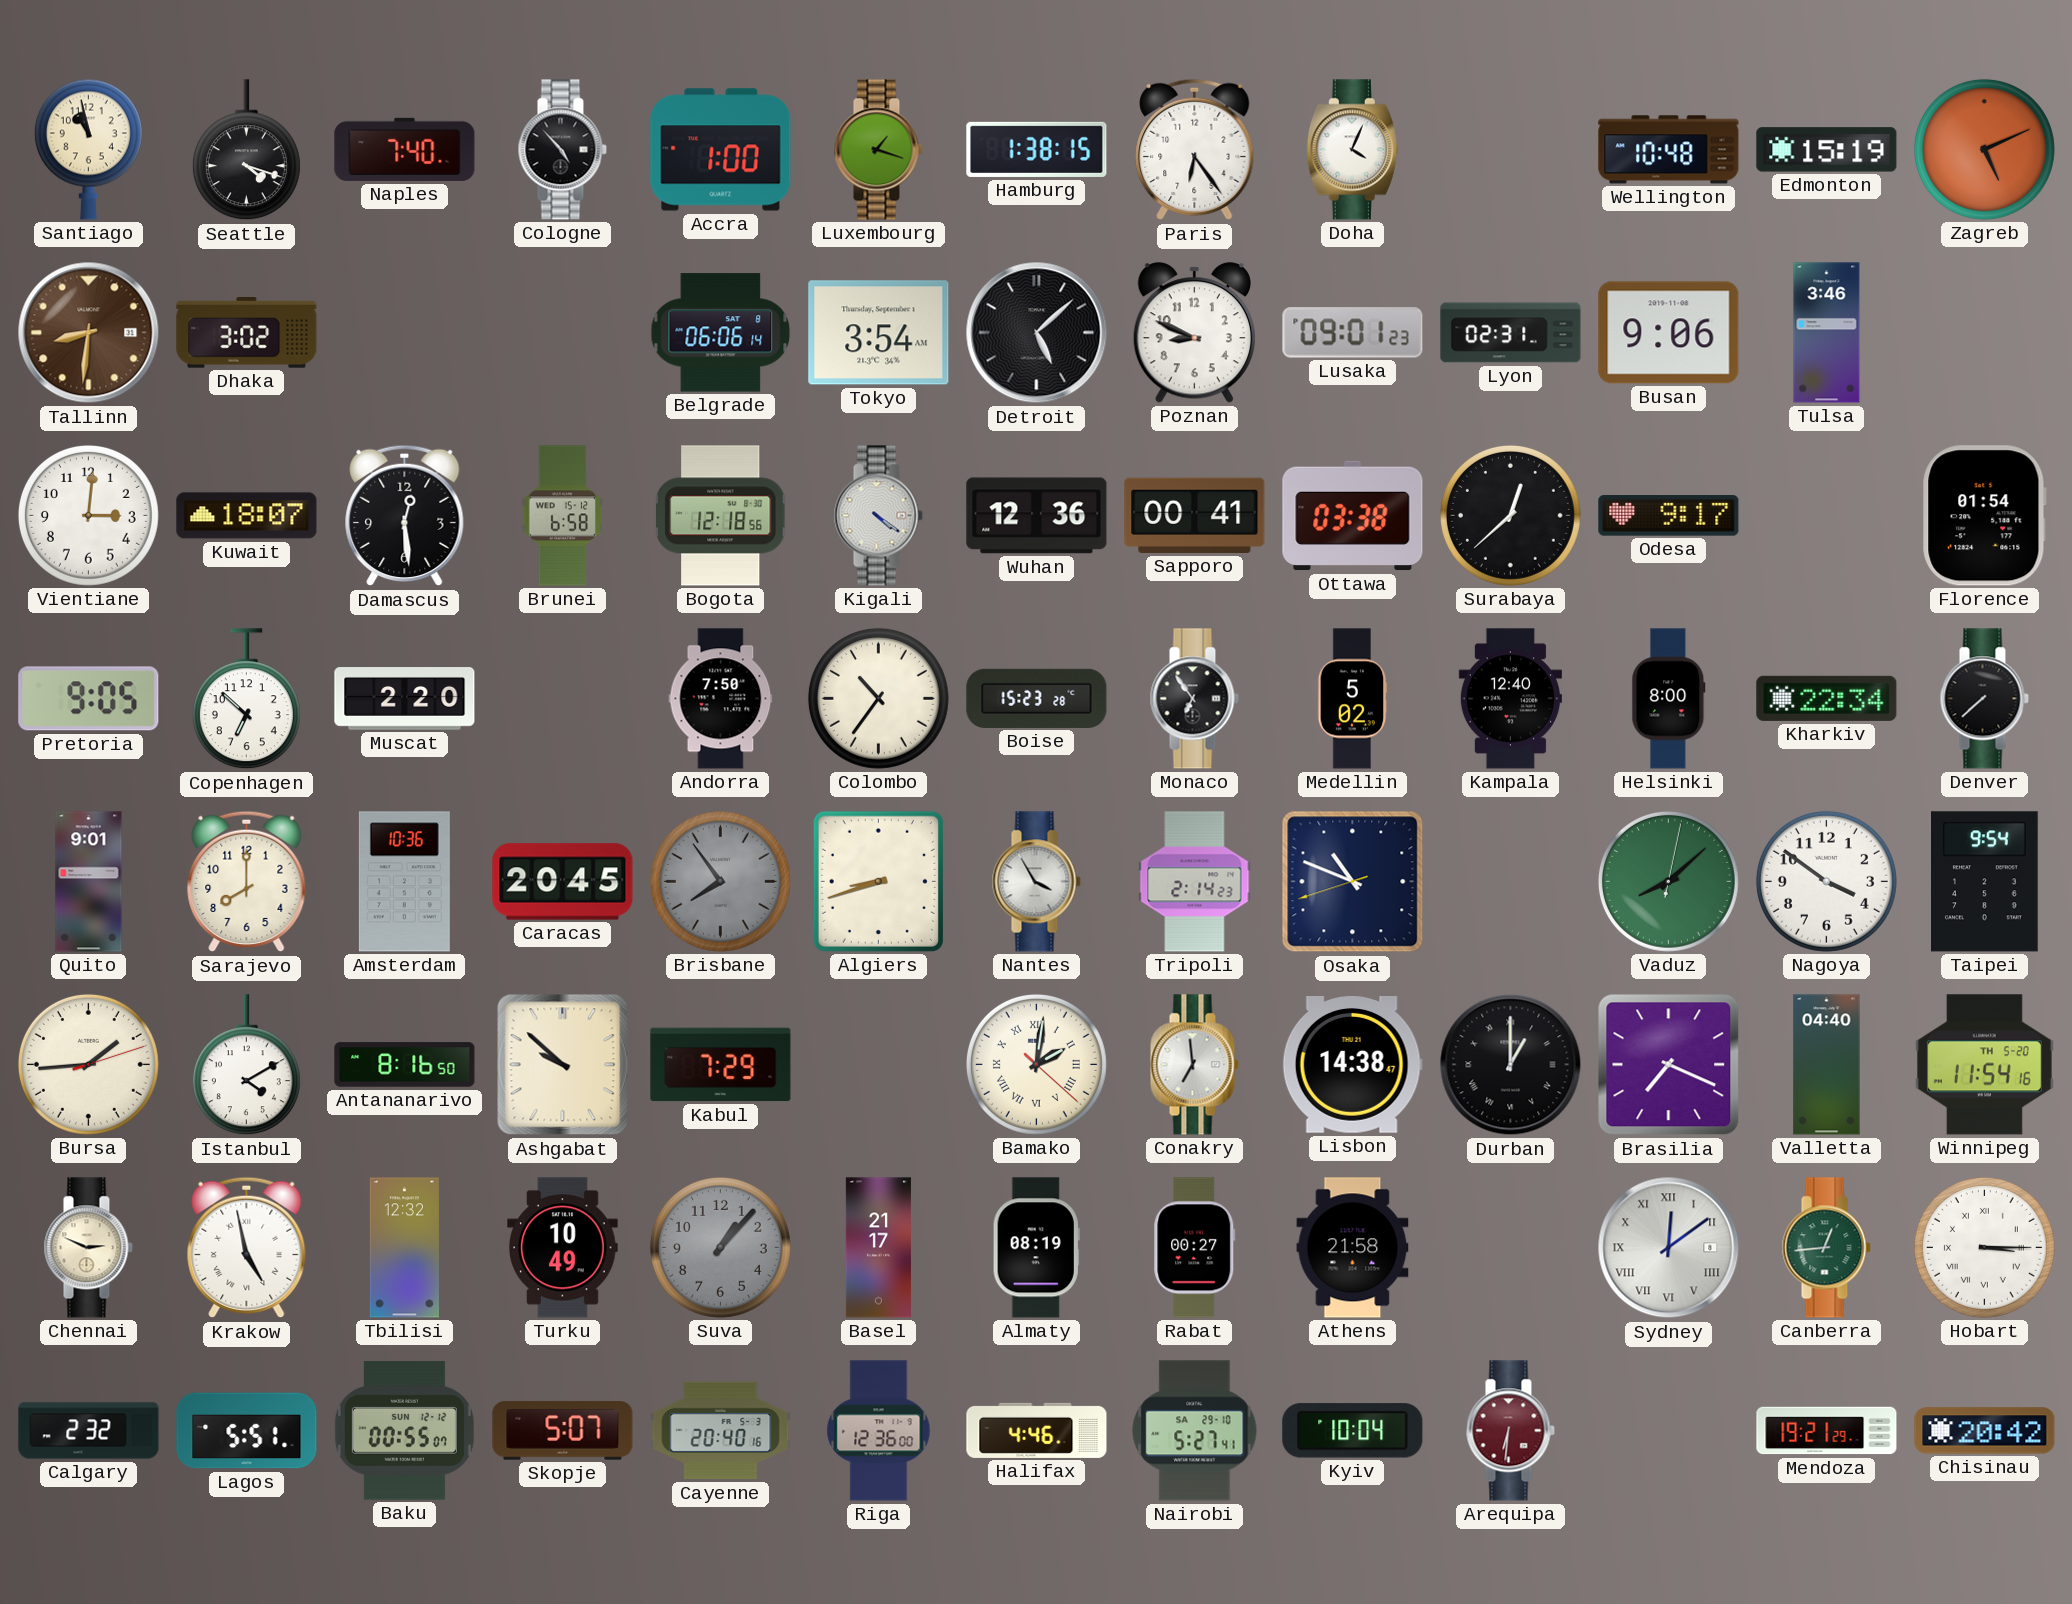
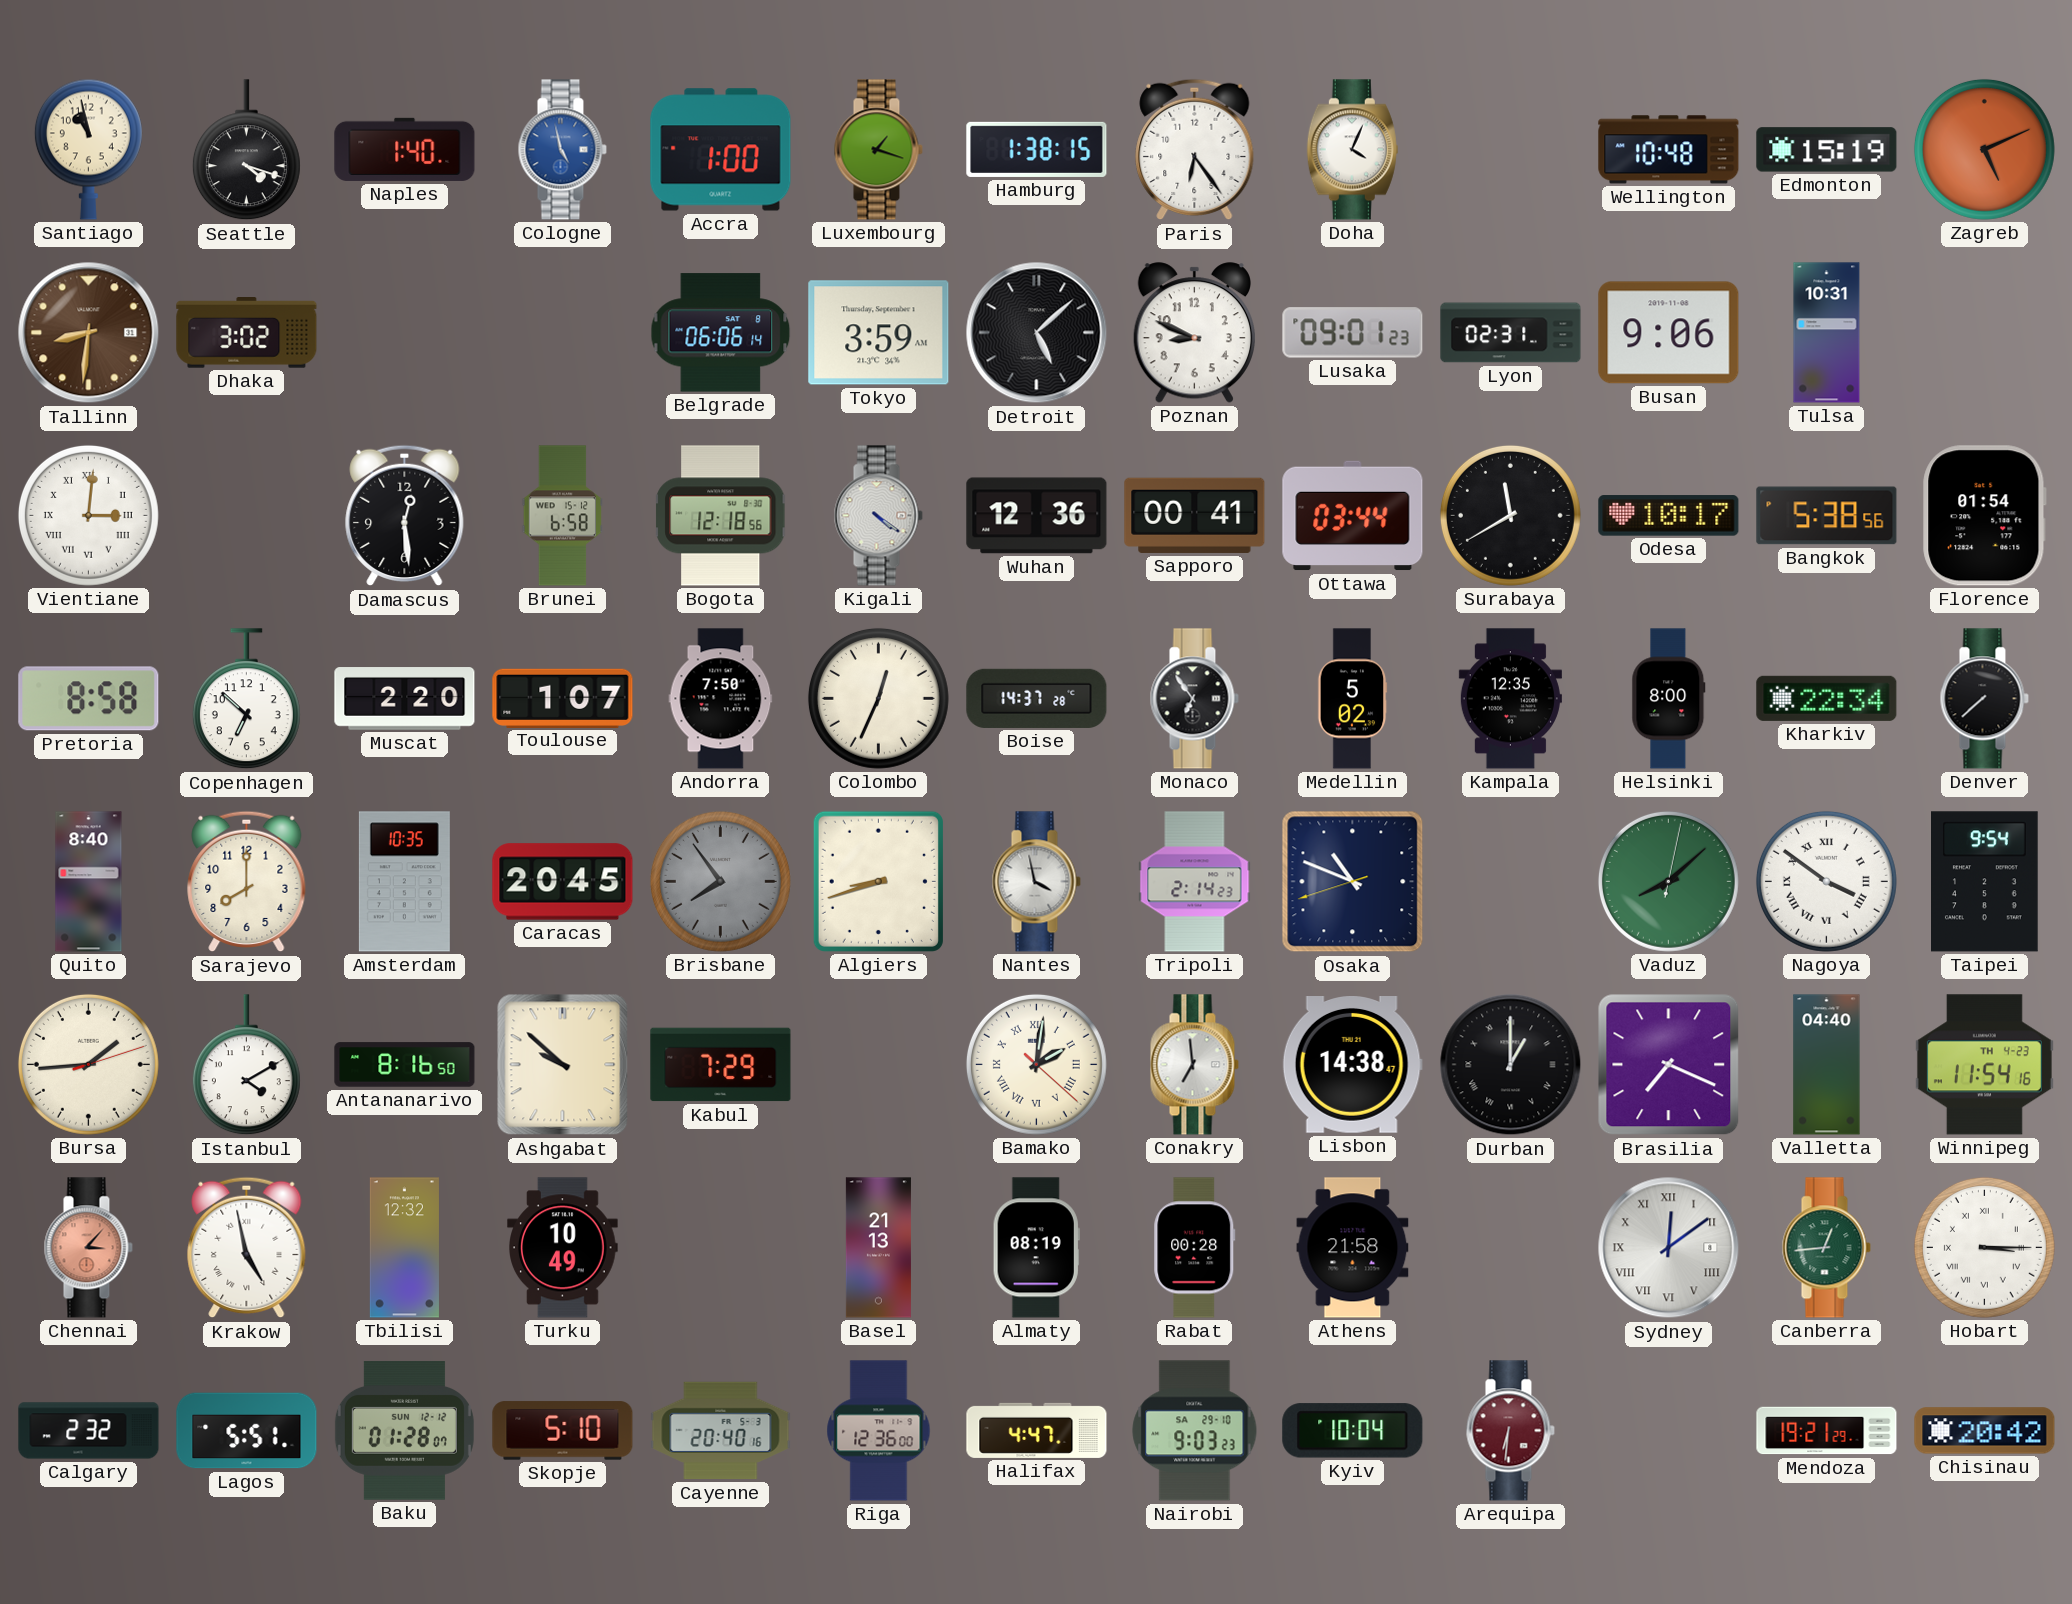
Naples: 7:40 -> 1:40
Cologne: 4:53 -> 4:58
Cologne dial: black -> blue
Tokyo: 3:54 -> 3:59
Tulsa: 3:46 -> 10:31
Vientiane numerals: Arabic -> Roman
Kuwait: 18:07 -> none
Ottawa: 03:38 -> 03:44
Surabaya: 12:38 -> 11:40
Odesa: 9:17 -> 10:17
Bangkok: none -> 5:38
Pretoria: 9:05 -> 8:58
Toulouse: none -> 1:07
Colombo: 10:36 -> 12:34
Boise: 15:23 -> 14:37
Kampala: 12:40 -> 12:35
Quito: 9:01 -> 8:40
Amsterdam: 10:36 -> 10:35
Nantes: 3:55 -> 3:58
Nagoya numerals: Arabic -> Roman
Winnipeg date: TH 5-20 -> TH 4-23
Chennai: 2:49 -> 3:07
Chennai dial: cream -> salmon
Suva: 1:07 -> none
Basel: 21:17 -> 21:13
Rabat: 00:27 -> 00:28
Baku: 00:55 -> 01:28
Skopje: 5:07 -> 5:10
Halifax: 4:46 -> 4:47
Nairobi: 5:27 -> 9:03
